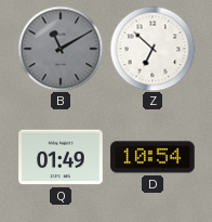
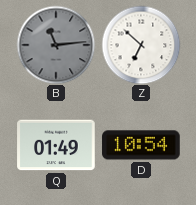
B: 11:10 -> 11:14
